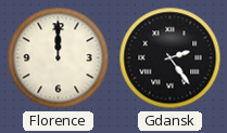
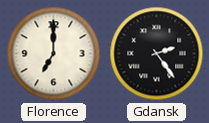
Florence: 12:00 -> 7:00
